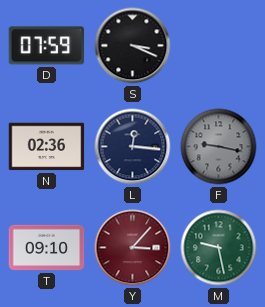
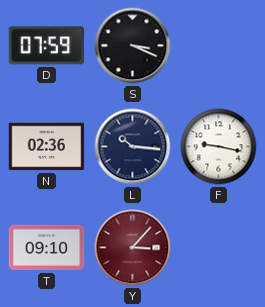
L: 12:16 -> 10:16
F dial: grey -> white
M: 9:28 -> none
